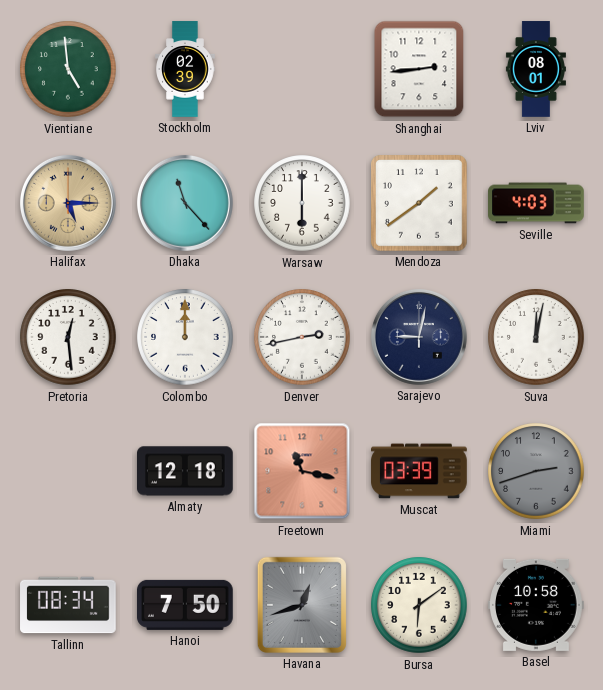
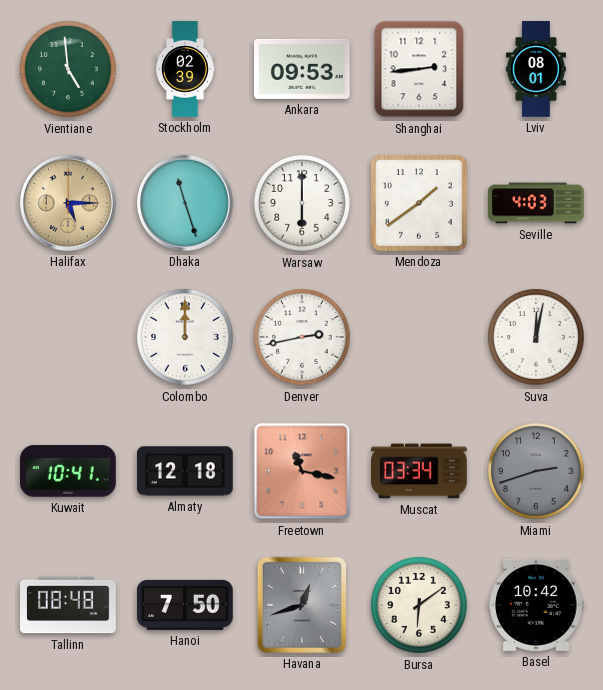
Ankara: none -> 09:53
Dhaka: 11:23 -> 11:27
Pretoria: 12:29 -> none
Sarajevo: 9:02 -> none
Kuwait: none -> 10:41
Muscat: 03:39 -> 03:34
Tallinn: 08:34 -> 08:48
Basel: 10:58 -> 10:42
